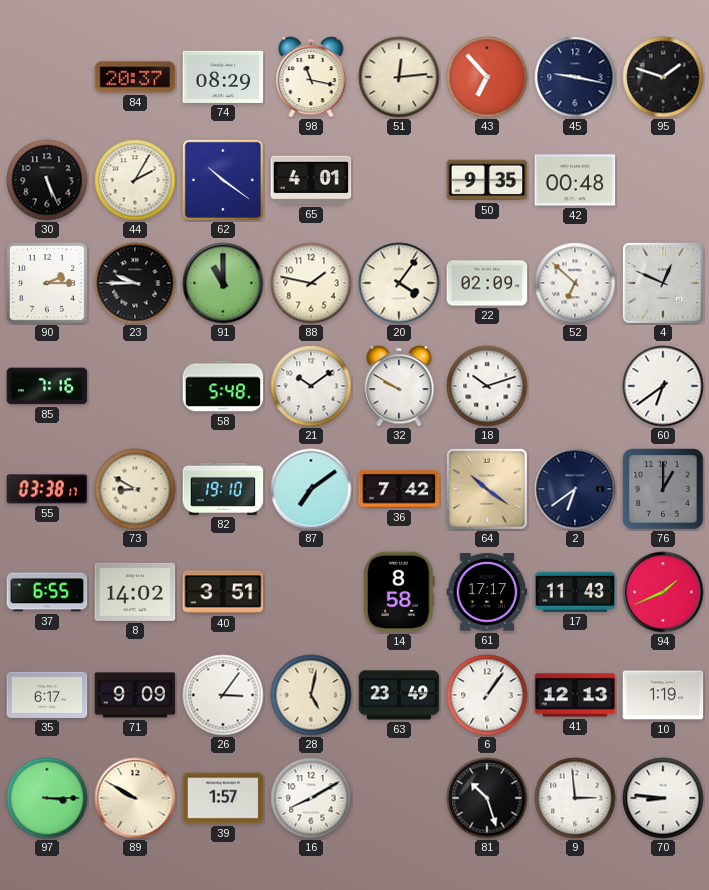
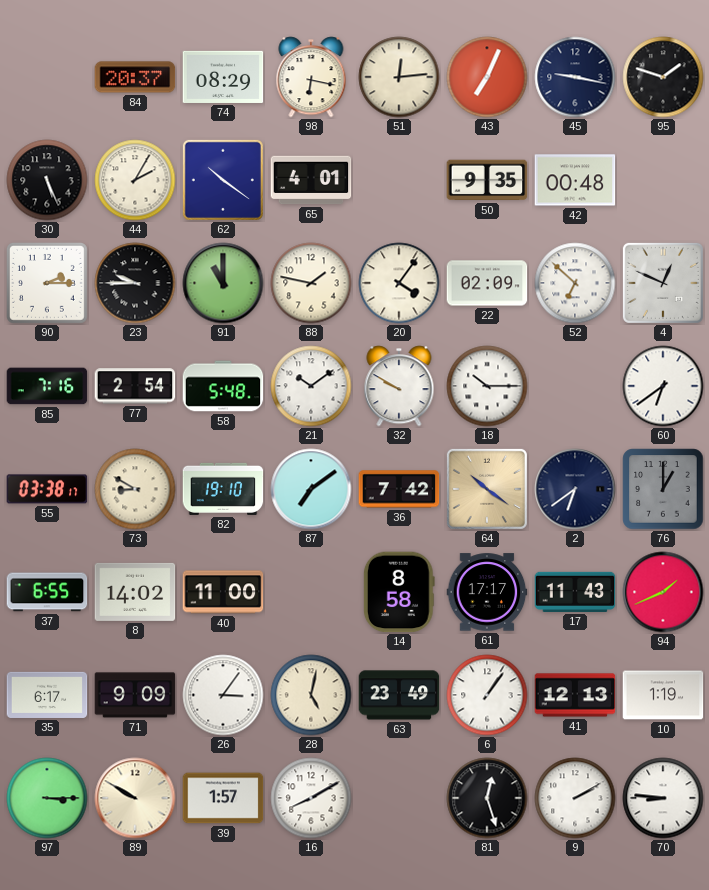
98: 11:17 -> 6:17
43: 6:53 -> 7:04
77: none -> 2:54
18: 10:12 -> 10:15
40: 3:51 -> 11:00
81: 10:27 -> 12:27
9: 2:59 -> 2:10
